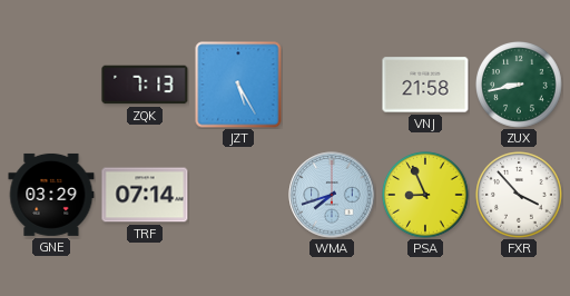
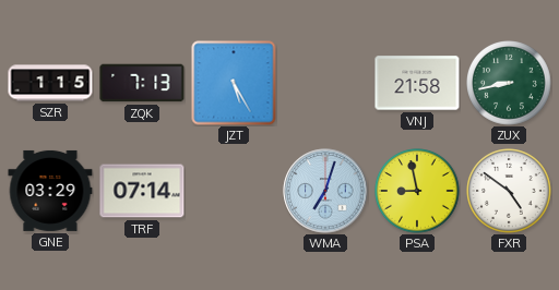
SZR: none -> 1:15
WMA: 7:42 -> 7:03
PSA: 8:56 -> 8:58
FXR: 3:53 -> 4:51
